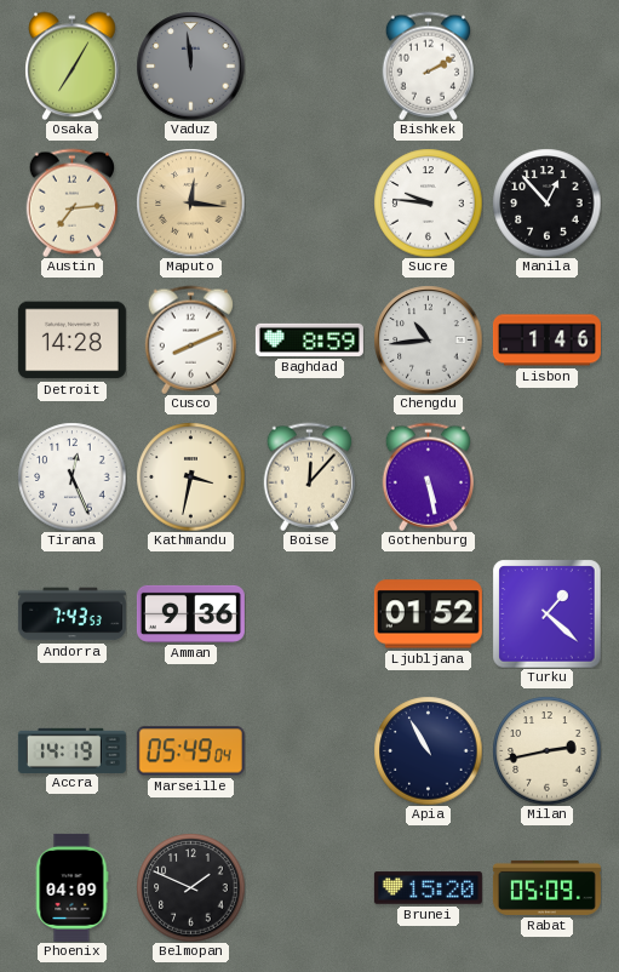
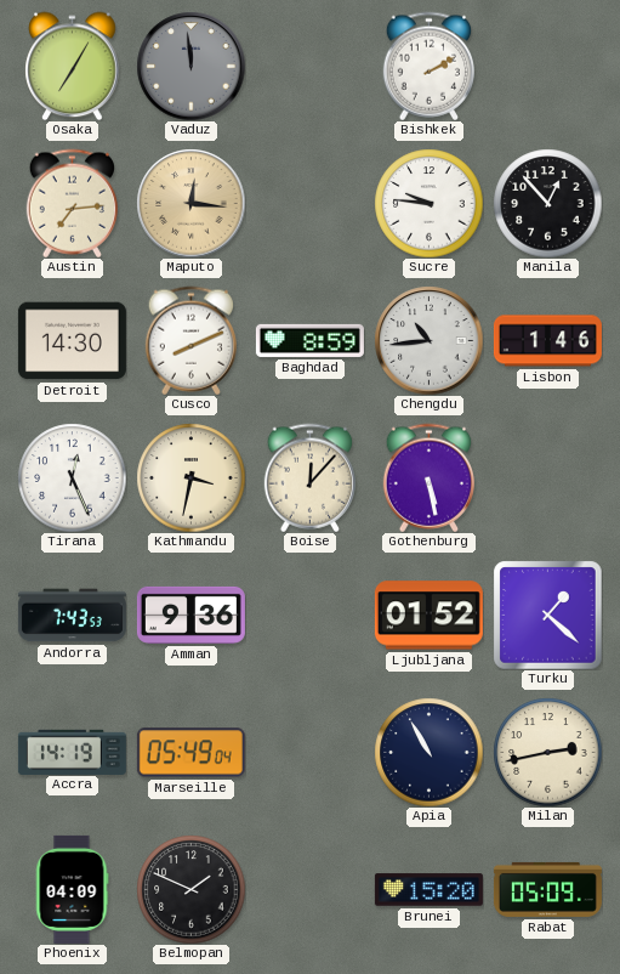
Detroit: 14:28 -> 14:30
